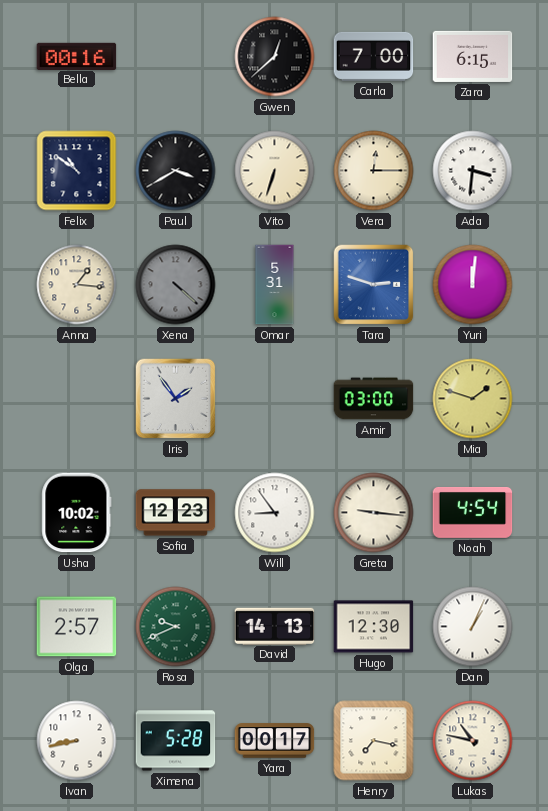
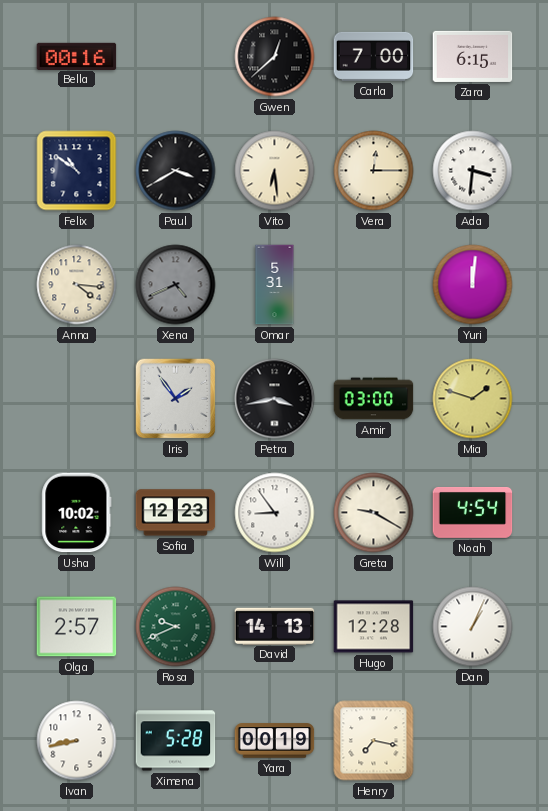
Vito: 6:33 -> 6:29
Anna: 1:16 -> 4:16
Xena: 4:22 -> 4:41
Tara: 2:48 -> none
Petra: none -> 3:43
Greta: 9:16 -> 9:20
Hugo: 12:30 -> 12:28
Yara: 00:17 -> 00:19
Lukas: 10:47 -> none
